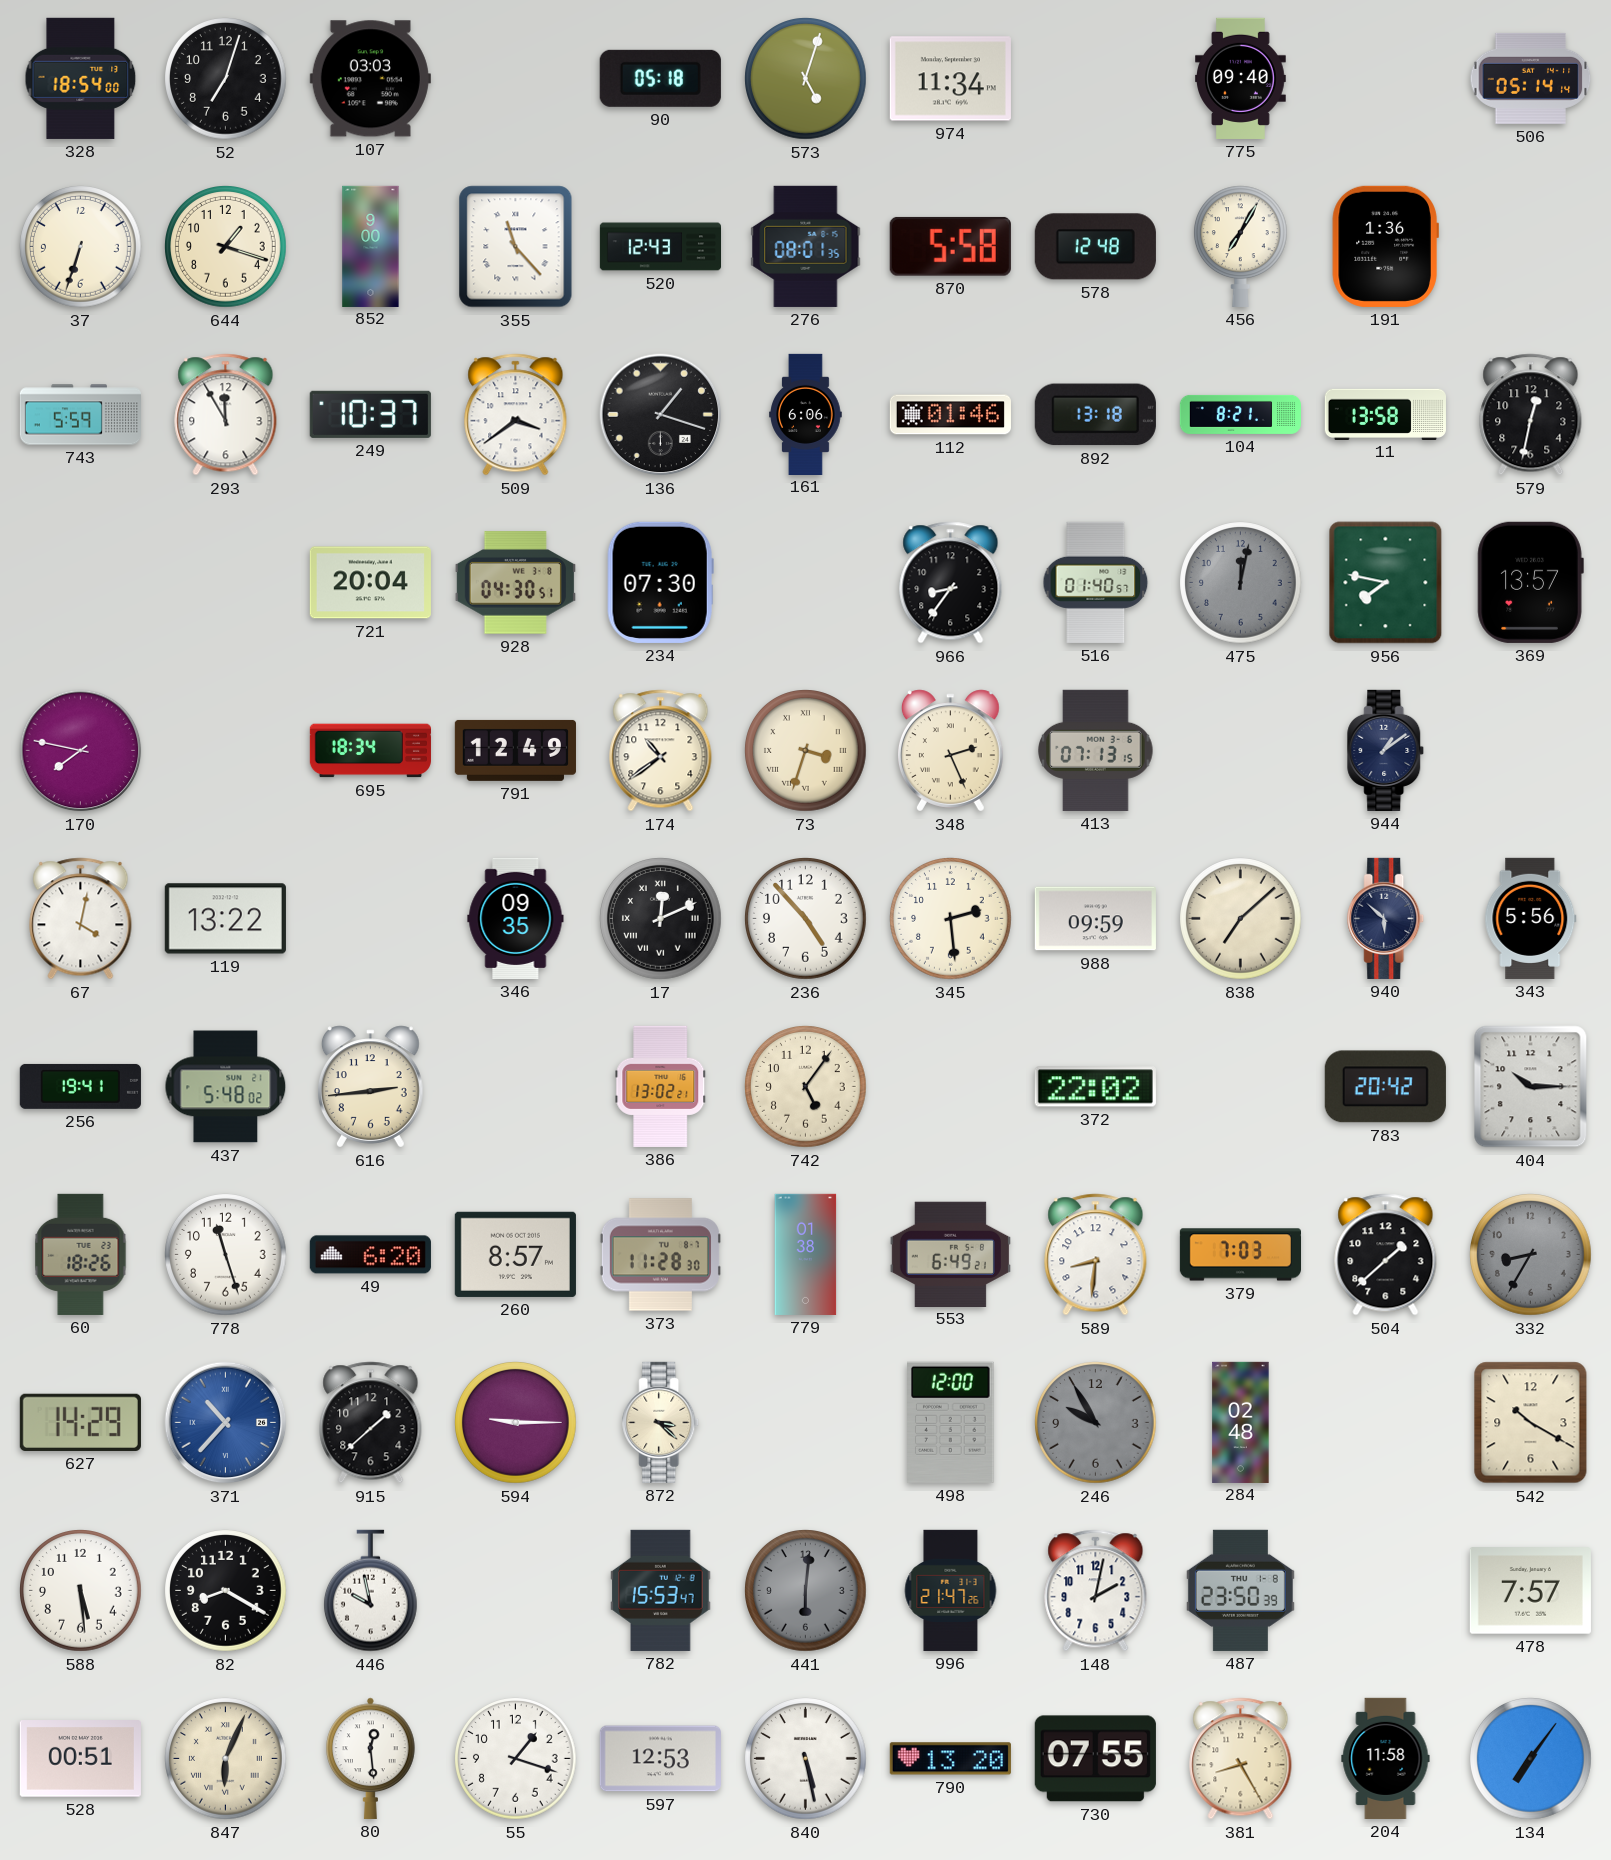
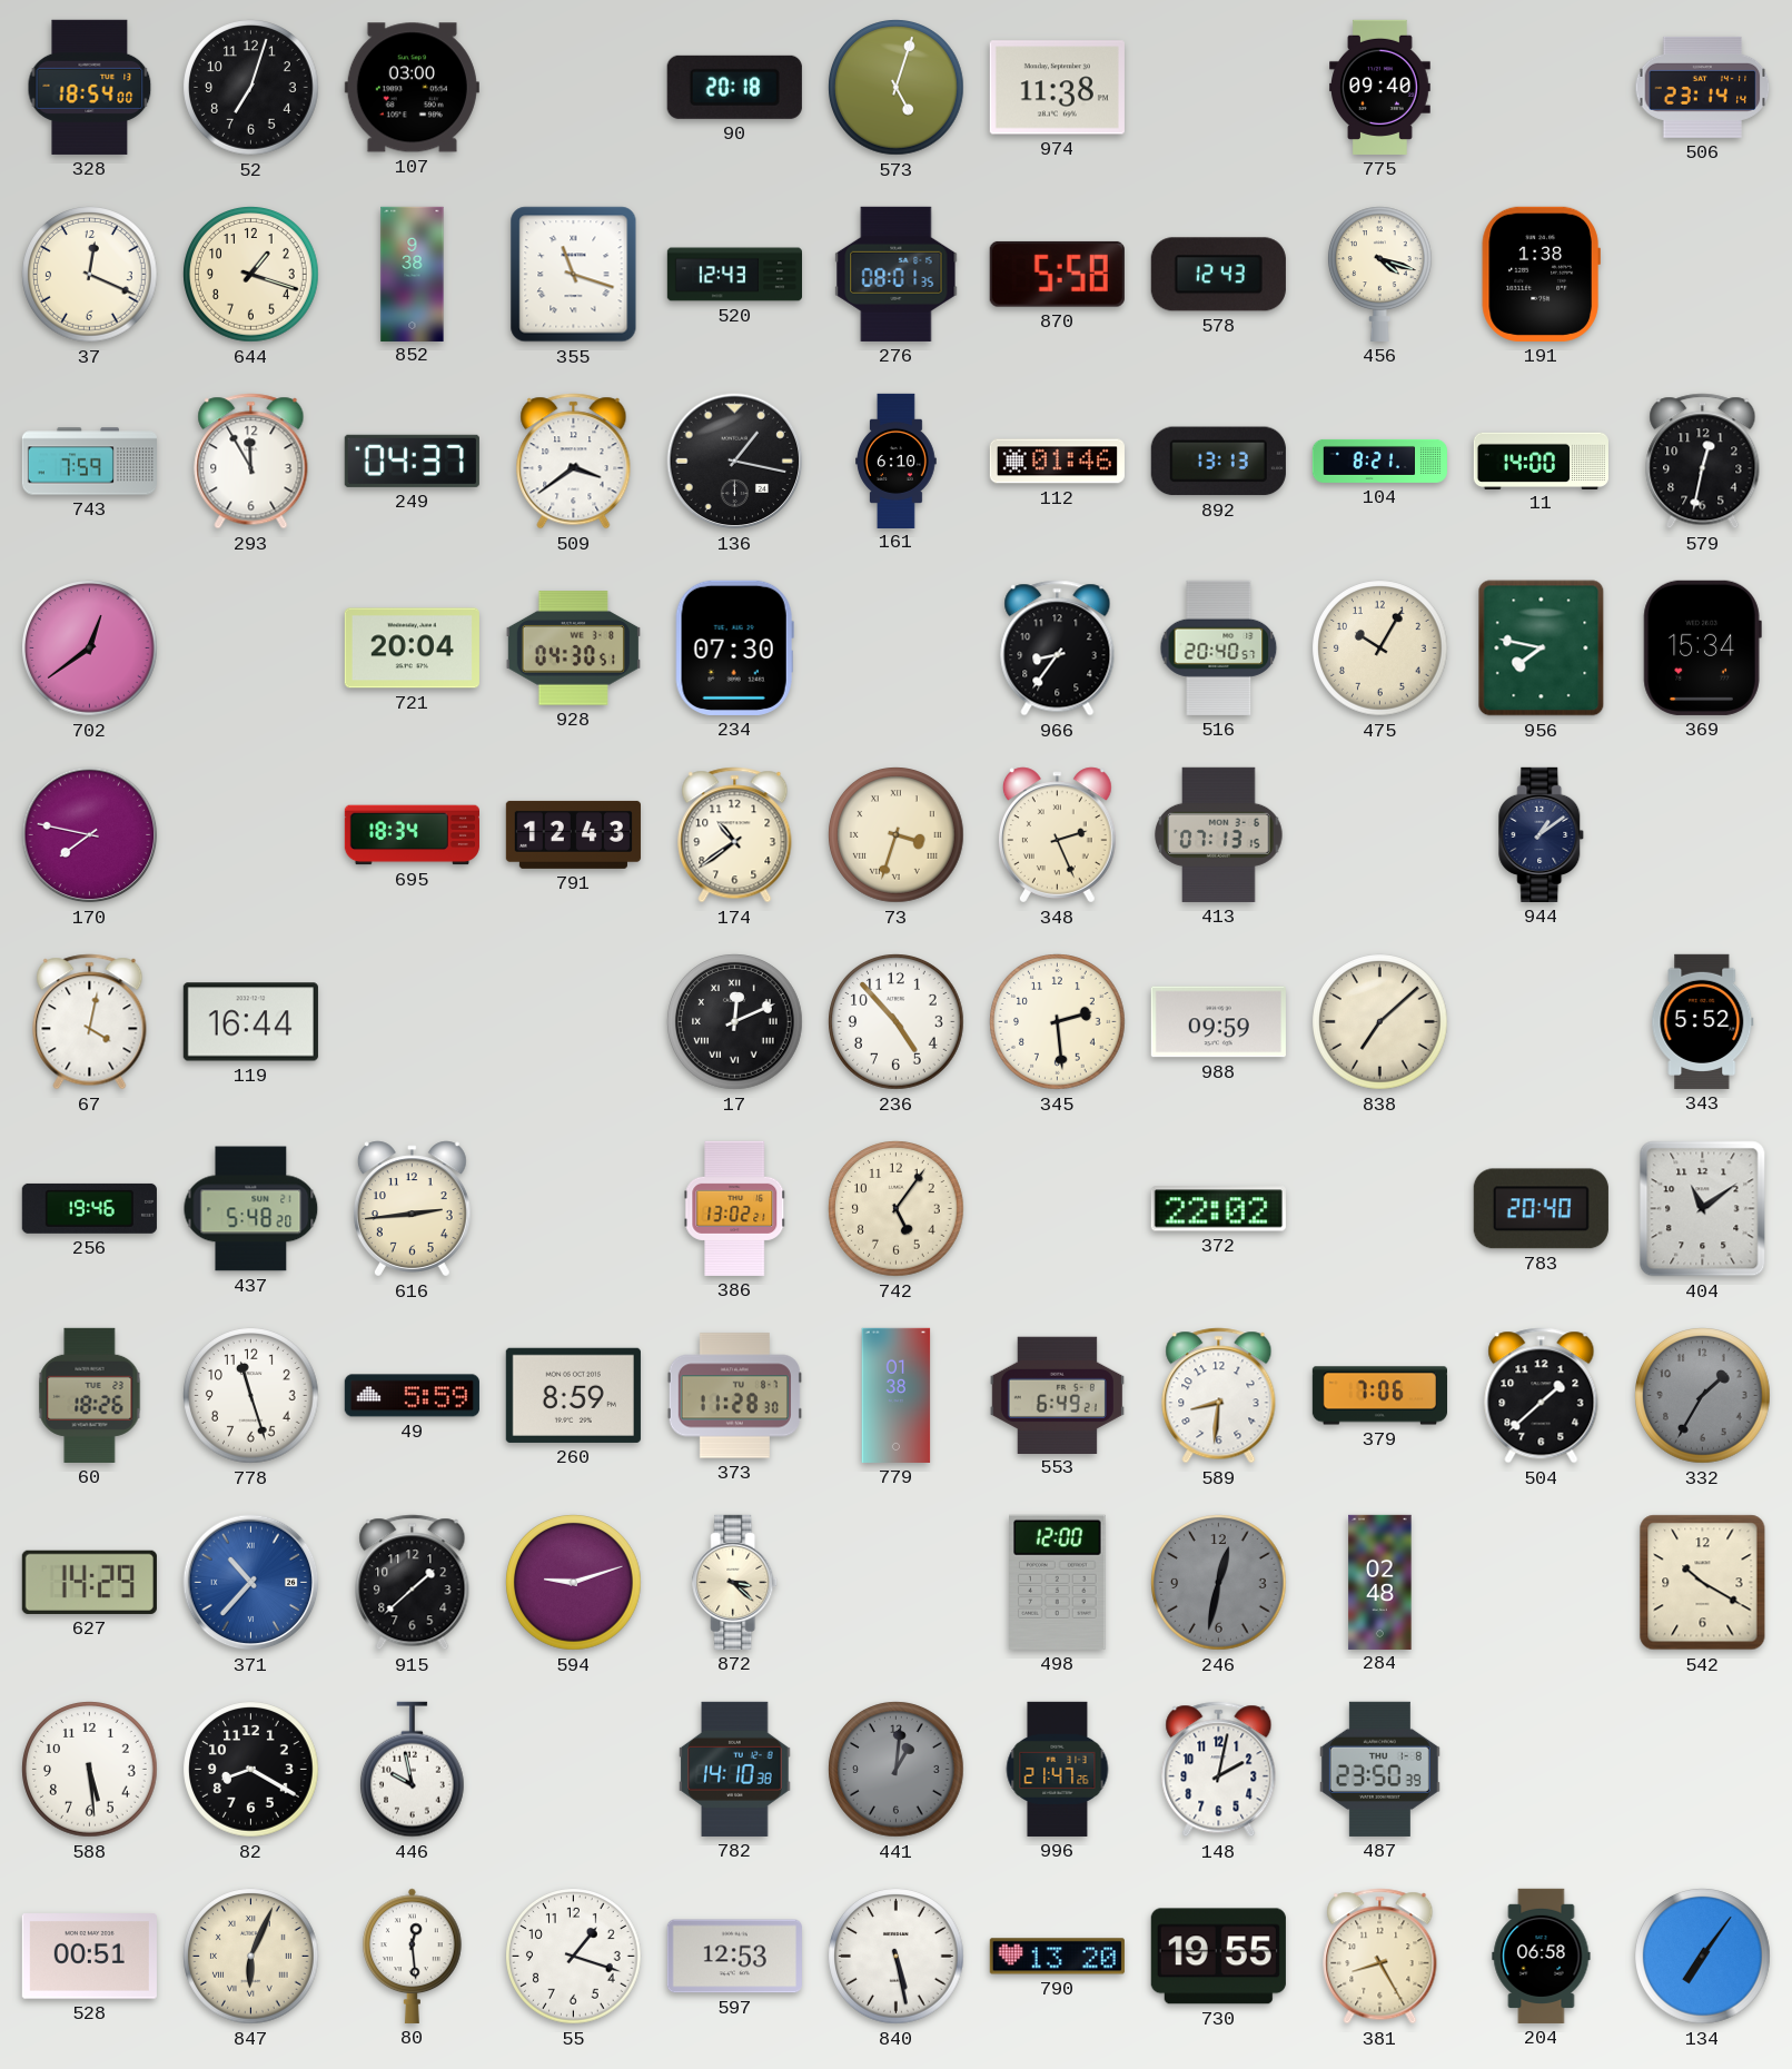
107: 03:03 -> 03:00
90: 05:18 -> 20:18
974: 11:34 -> 11:38
506: 05:14 -> 23:14
37: 6:33 -> 12:19
852: 9:00 -> 9:38
355: 11:23 -> 11:18
578: 12:48 -> 12:43
456: 7:05 -> 4:18
191: 1:36 -> 1:38
743: 5:59 -> 7:59
249: 10:37 -> 04:37
136: 1:18 -> 1:17
161: 6:06 -> 6:10
892: 13:18 -> 13:13
11: 13:58 -> 14:00
702: none -> 12:39
516: 01:40 -> 20:40
475: 12:02 -> 10:05
475 dial: grey -> cream
369: 13:57 -> 15:34
791: 12:49 -> 12:43
119: 13:22 -> 16:44
346: 09:35 -> none
940: 5:52 -> none
343: 5:56 -> 5:52
256: 19:41 -> 19:46
437: 5:48:02 -> 5:48:20
783: 20:42 -> 20:40
404: 10:15 -> 11:09
49: 6:20 -> 5:59
260: 8:57 -> 8:59
379: 7:03 -> 7:06
332: 8:35 -> 1:35
594: 9:15 -> 9:12
246: 9:55 -> 12:32
782: 15:53 -> 14:10
441: 6:01 -> 1:01
478: 7:57 -> none
730: 07:55 -> 19:55
204: 11:58 -> 06:58
